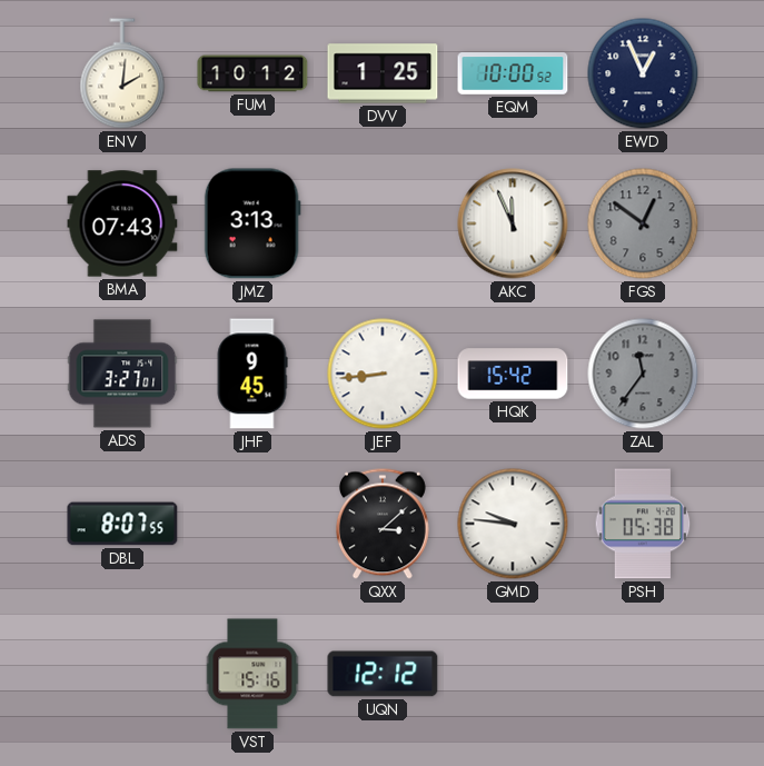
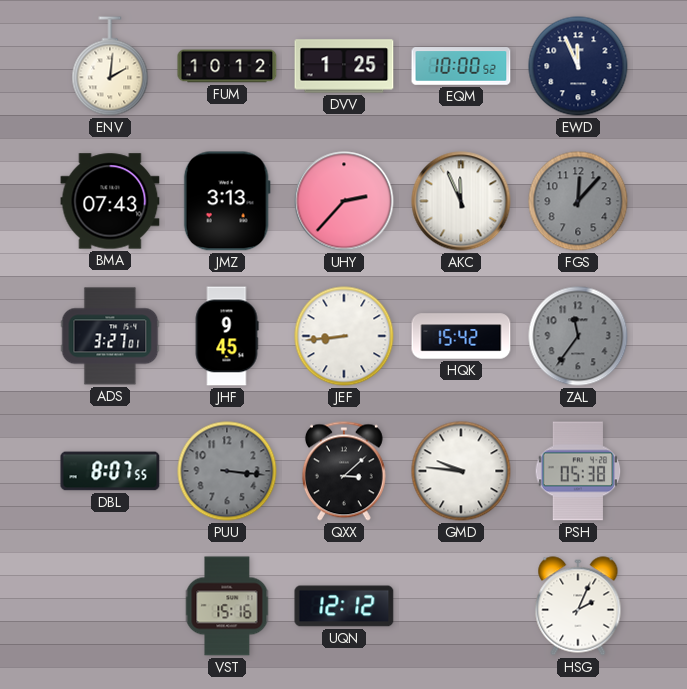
EWD: 12:56 -> 11:56
UHY: none -> 2:37
FGS: 12:51 -> 12:07
PUU: none -> 3:16
HSG: none -> 2:04
